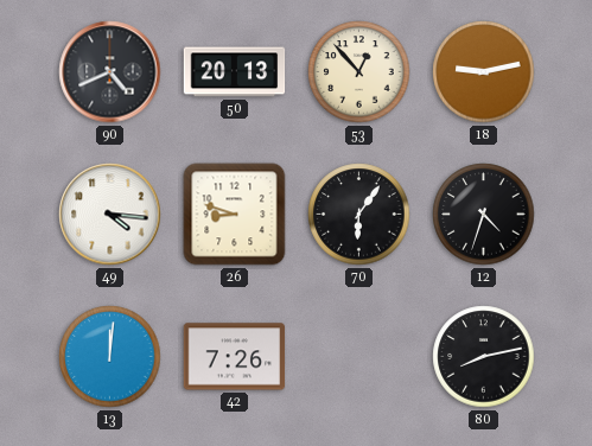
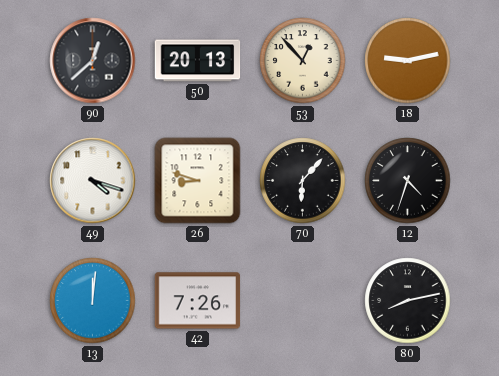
90: 4:41 -> 12:38
49: 4:16 -> 4:18
70: 6:06 -> 6:07
